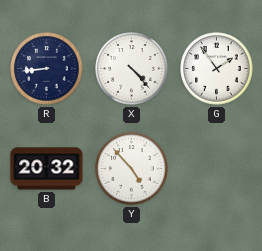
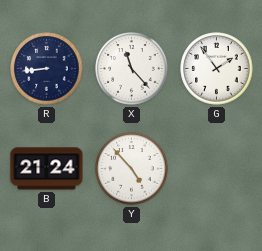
X: 4:23 -> 11:23
B: 20:32 -> 21:24
